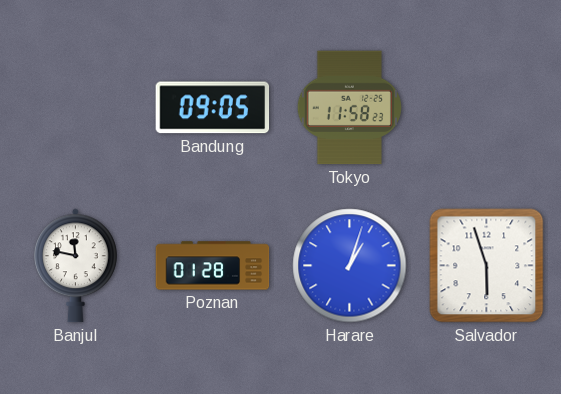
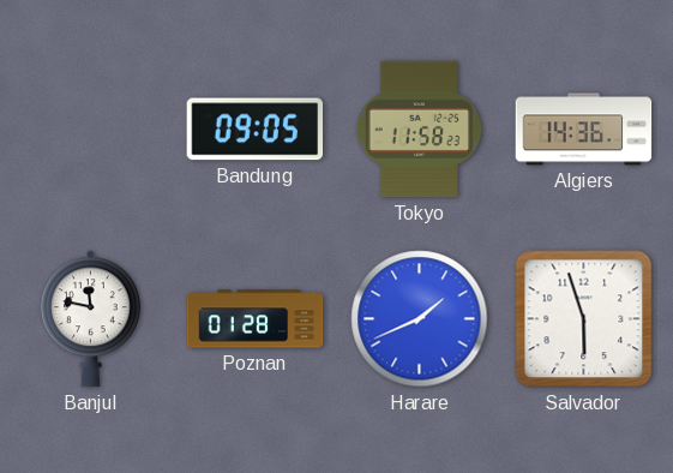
Algiers: none -> 14:36
Harare: 1:03 -> 1:41
